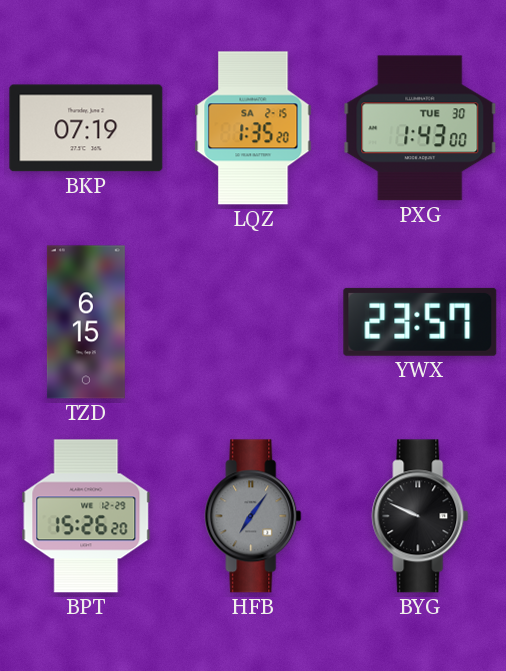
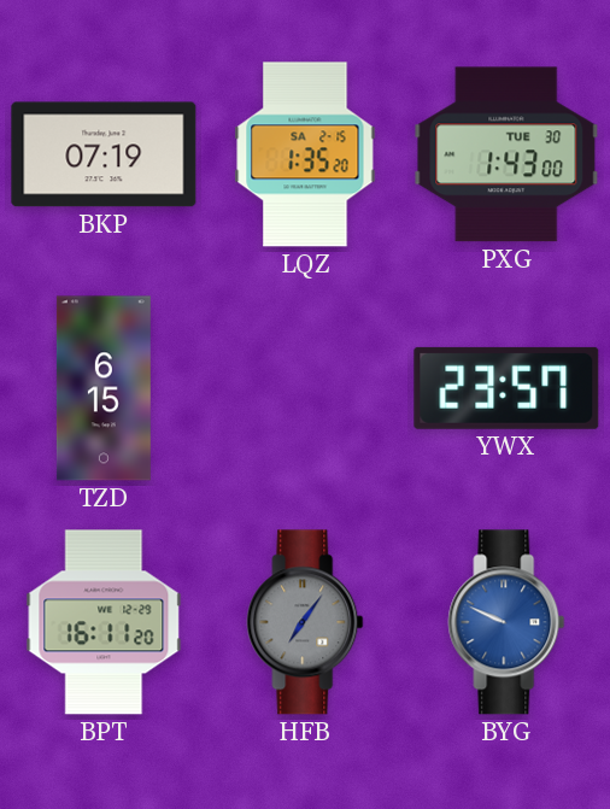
BPT: 15:26 -> 16:11
BYG dial: black -> blue
